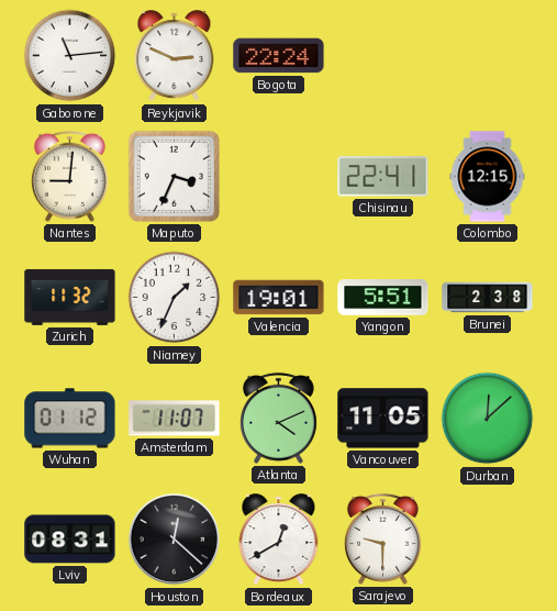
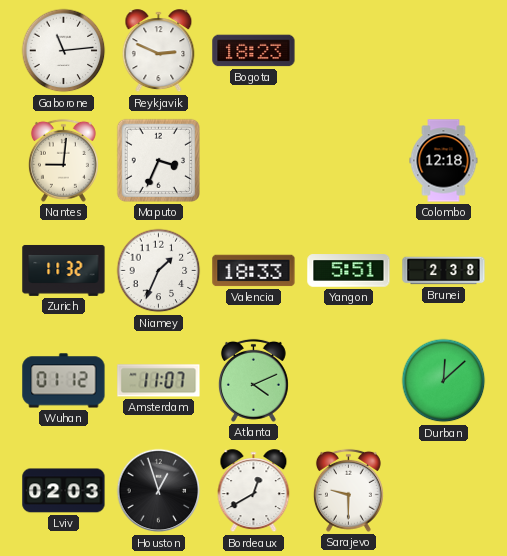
Bogota: 22:24 -> 18:23
Chisinau: 22:41 -> none
Colombo: 12:15 -> 12:18
Valencia: 19:01 -> 18:33
Vancouver: 11:05 -> none
Lviv: 08:31 -> 02:03
Houston: 12:22 -> 12:57
